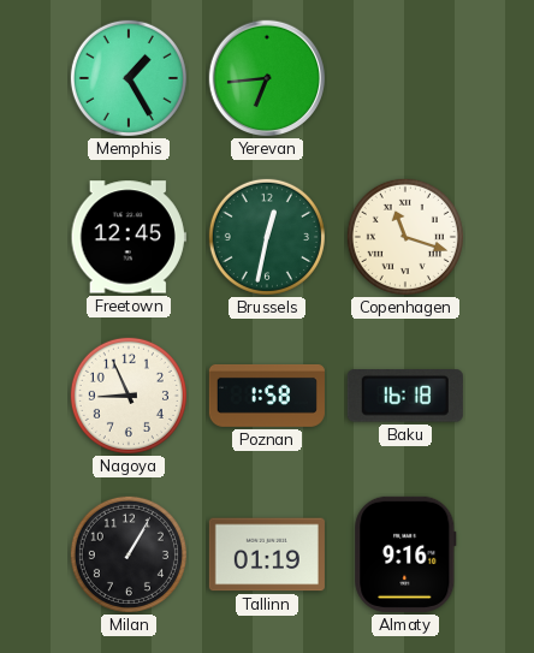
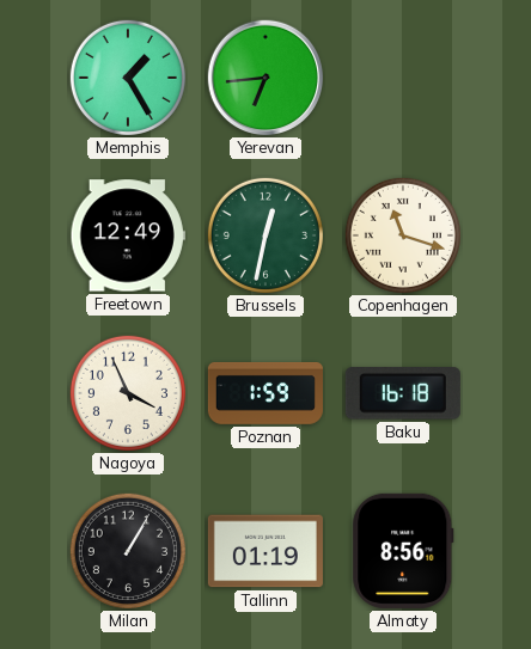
Freetown: 12:45 -> 12:49
Nagoya: 8:56 -> 3:56
Poznan: 1:58 -> 1:59
Almaty: 9:16 -> 8:56
